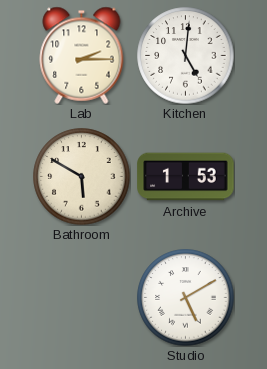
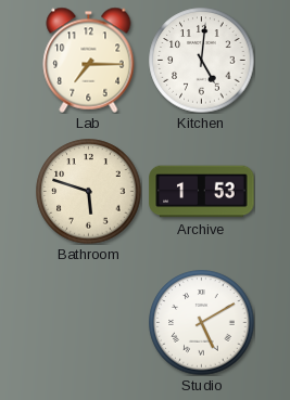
Lab: 2:15 -> 7:15
Bathroom: 5:50 -> 5:48
